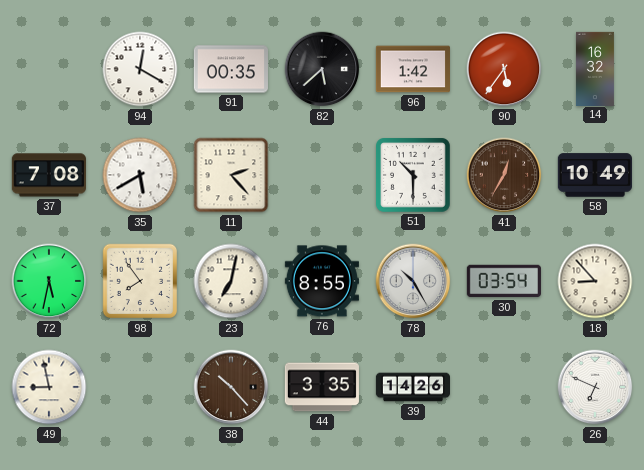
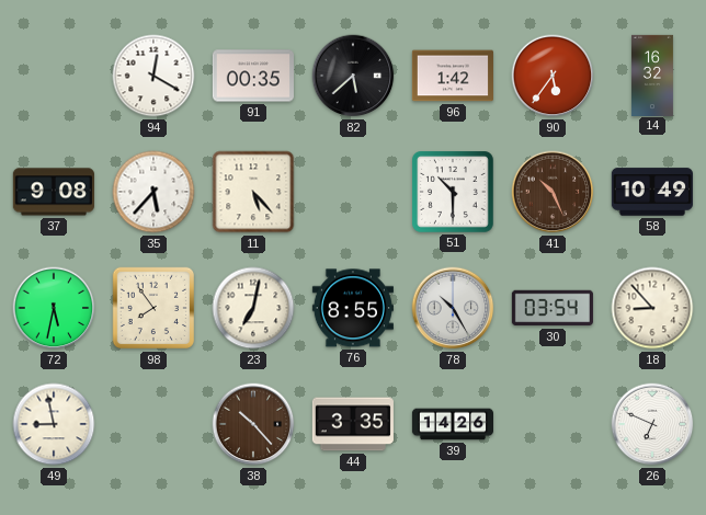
37: 7:08 -> 9:08
35: 5:40 -> 5:37
11: 2:23 -> 5:23
41: 12:35 -> 10:26
